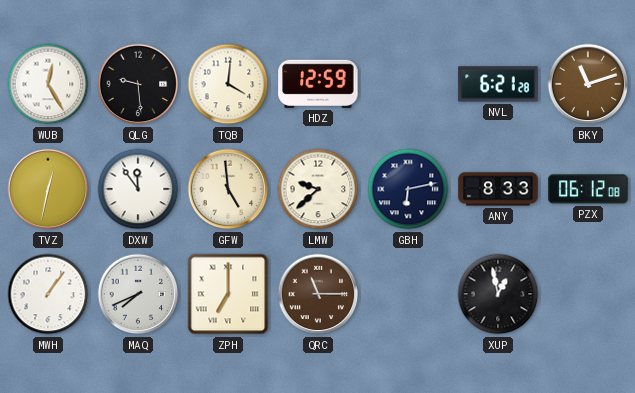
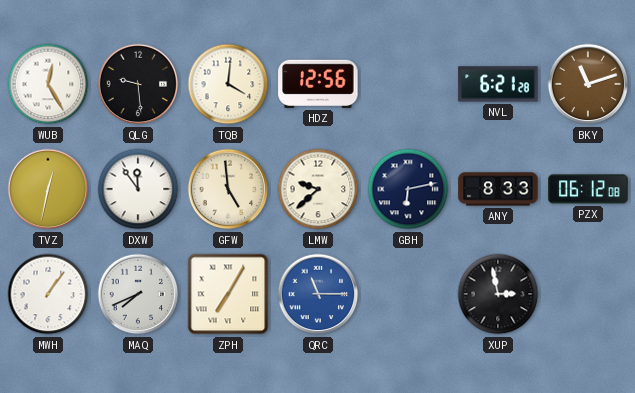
HDZ: 12:59 -> 12:56
ZPH: 7:00 -> 7:05
QRC dial: brown -> blue
XUP: 12:58 -> 2:58
